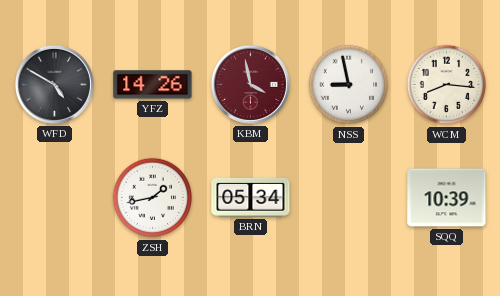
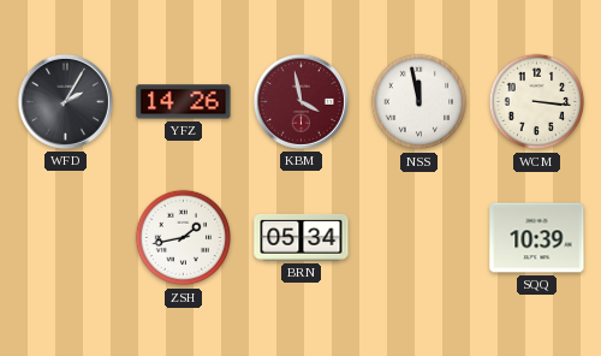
WFD: 4:50 -> 2:05
NSS: 8:58 -> 11:58
WCM: 8:16 -> 3:16
